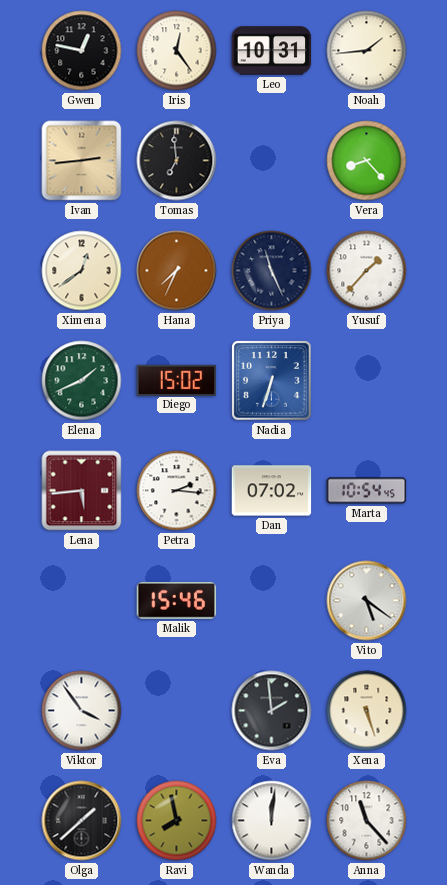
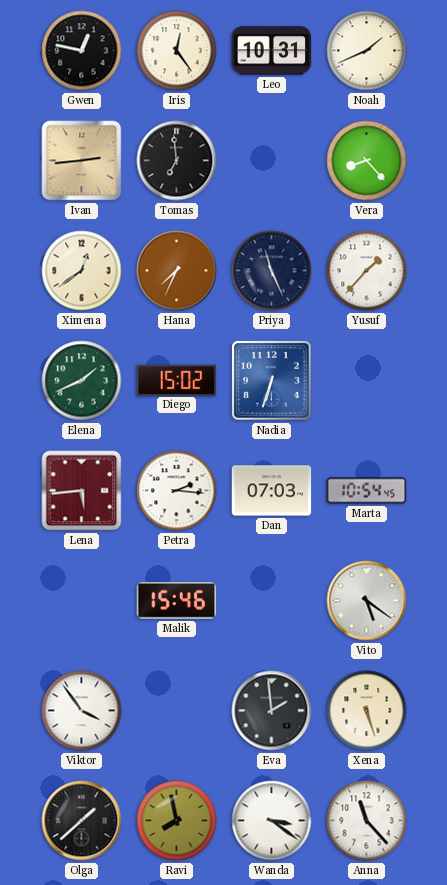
Noah: 1:44 -> 1:41
Dan: 07:02 -> 07:03
Wanda: 12:01 -> 3:21
